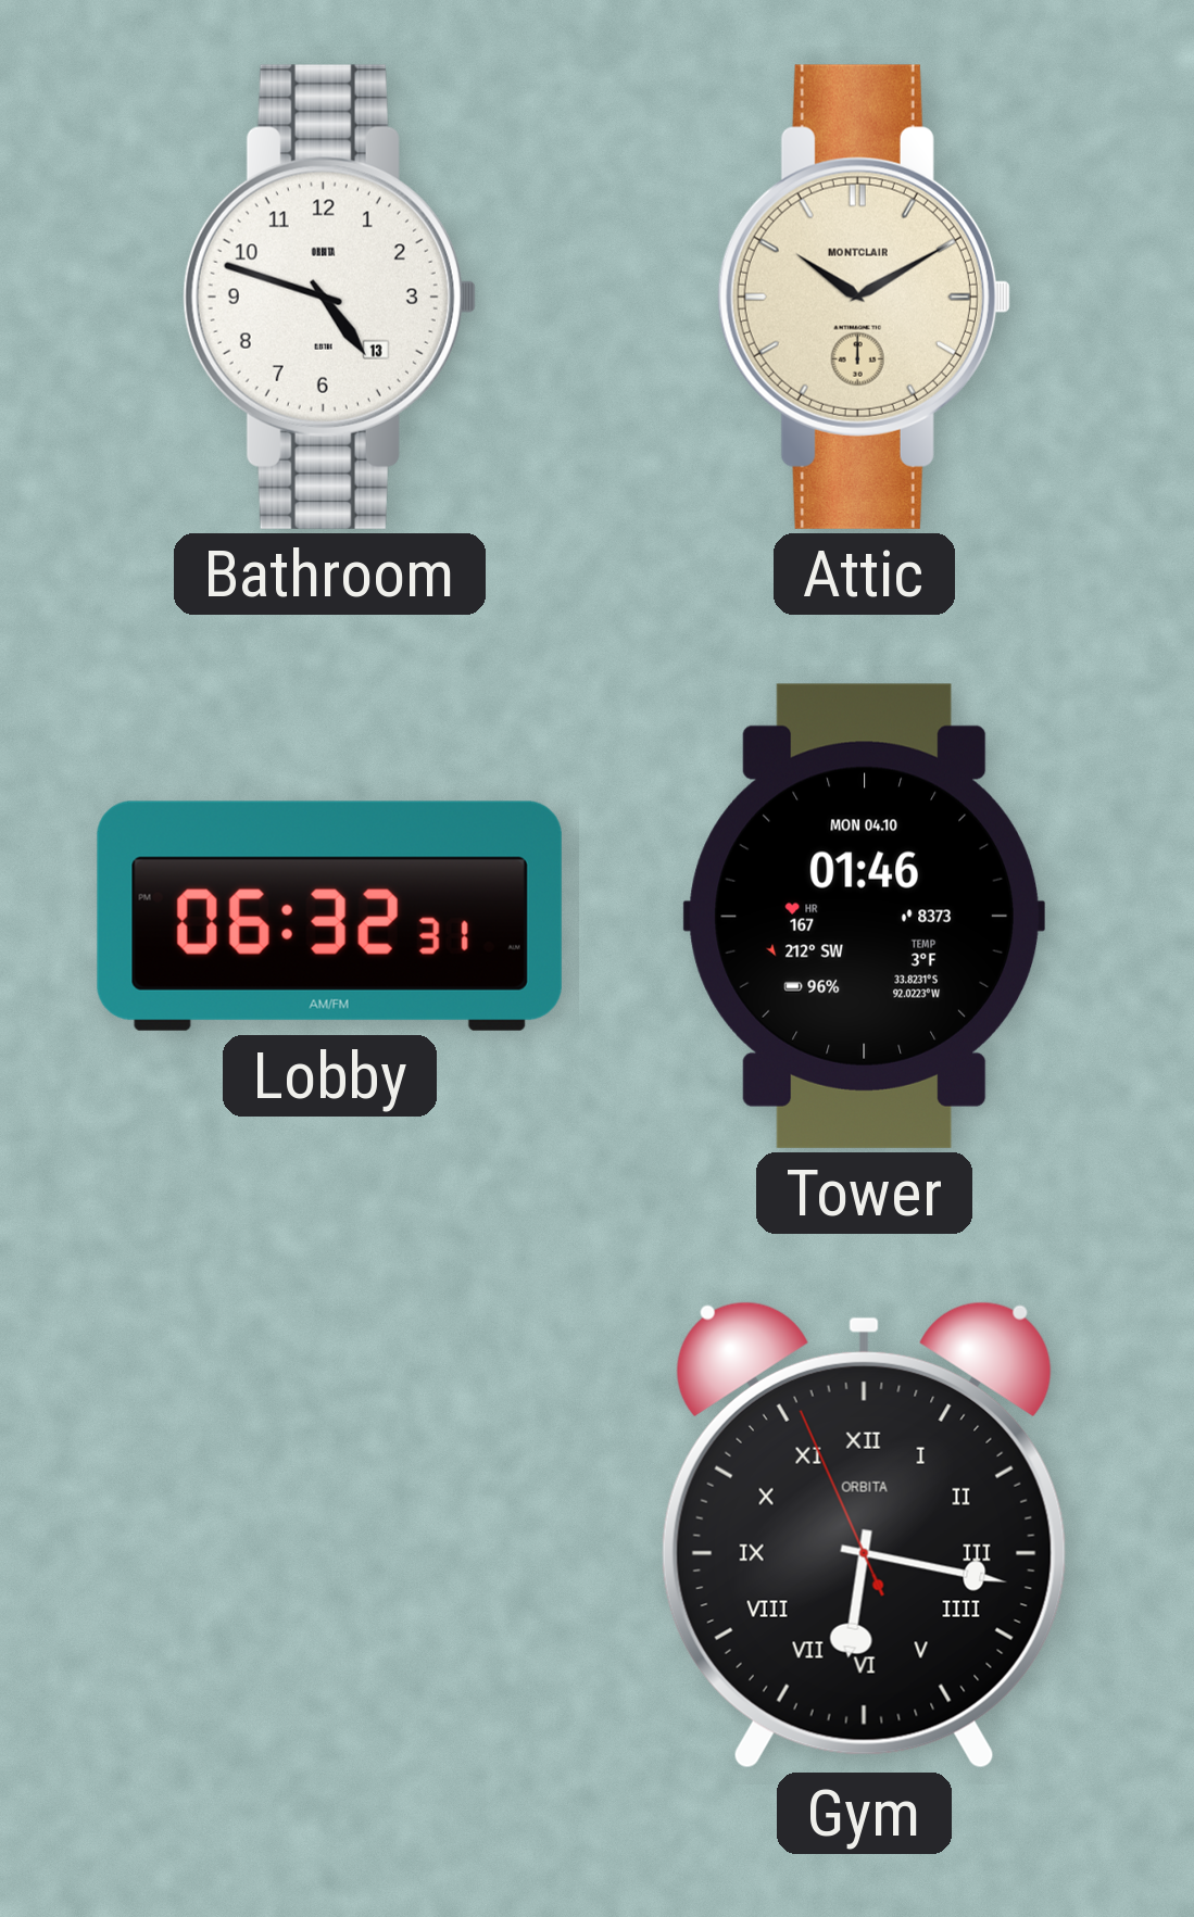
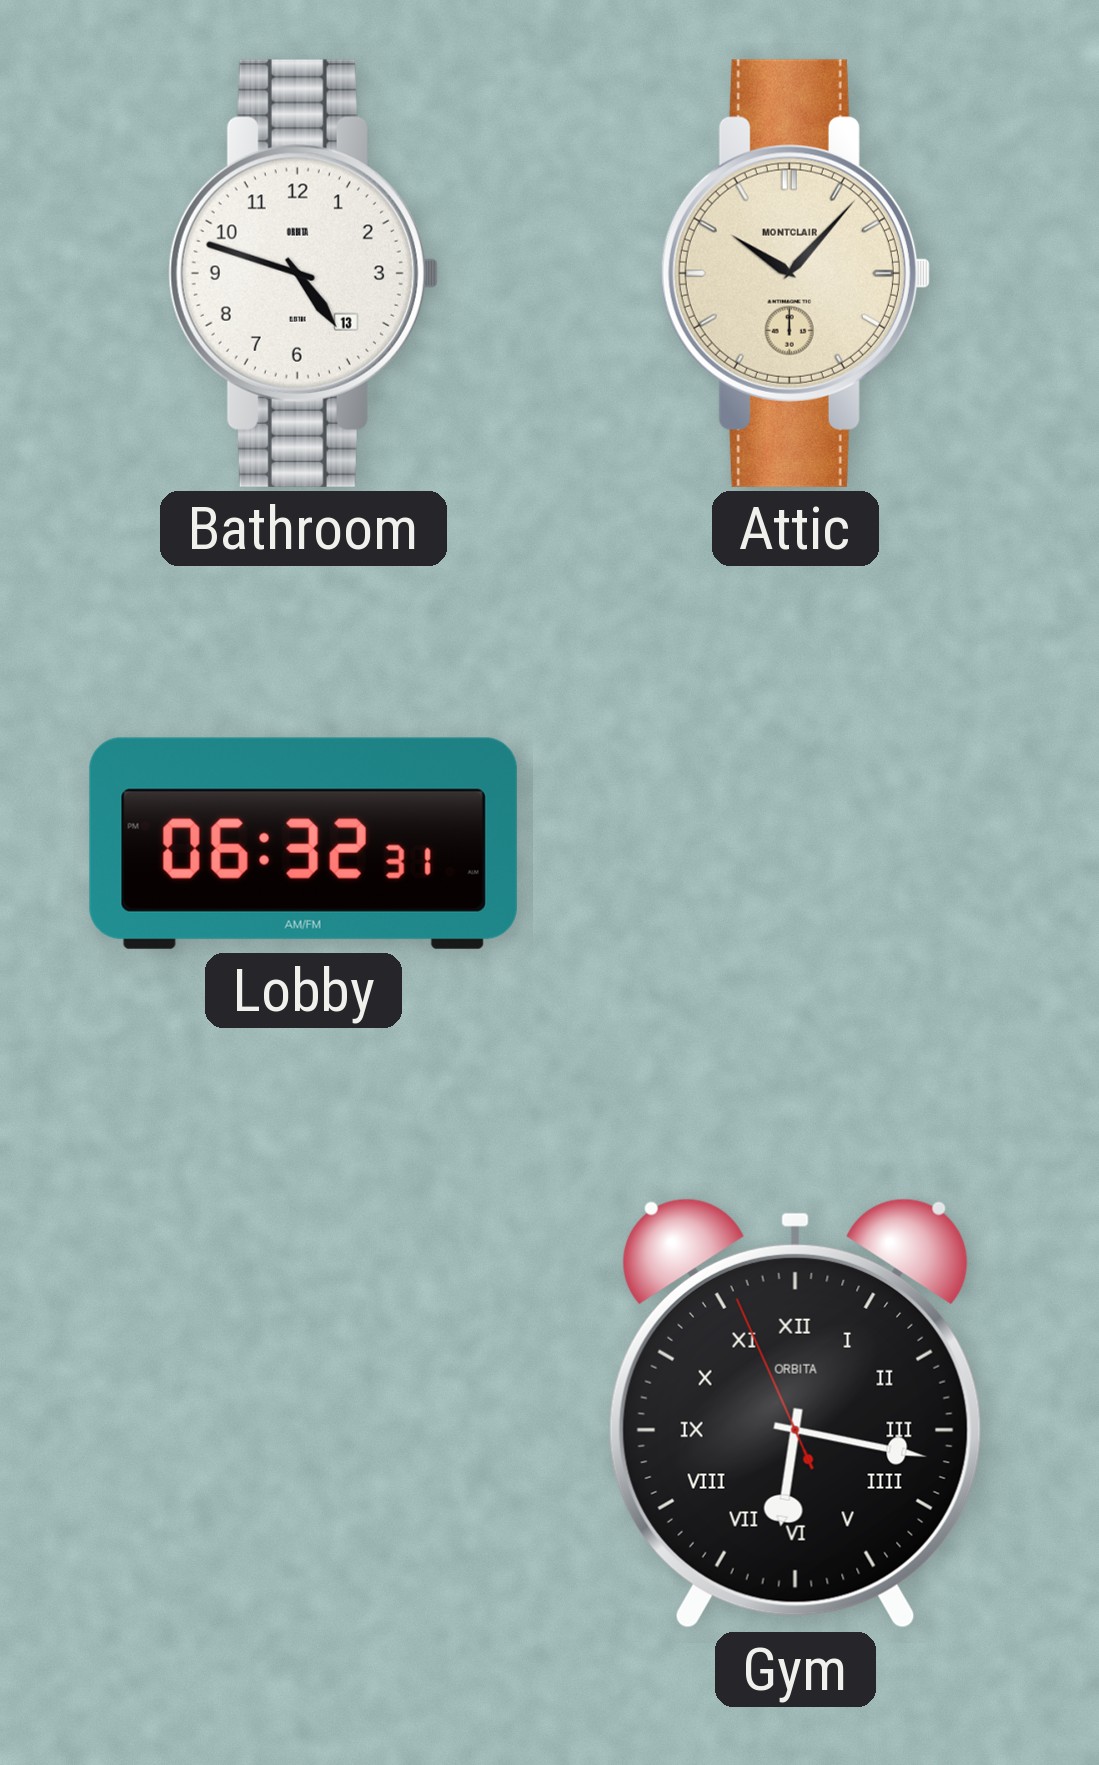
Attic: 10:10 -> 10:07
Tower: 01:46 -> none
